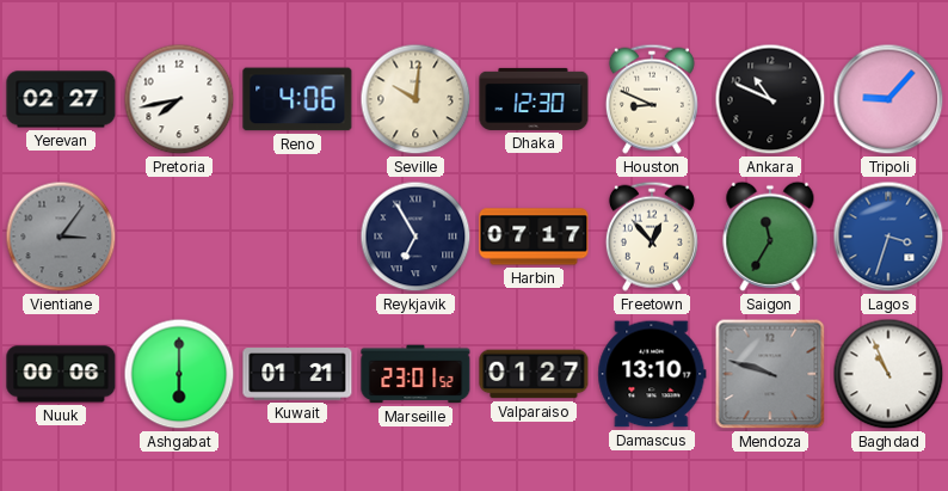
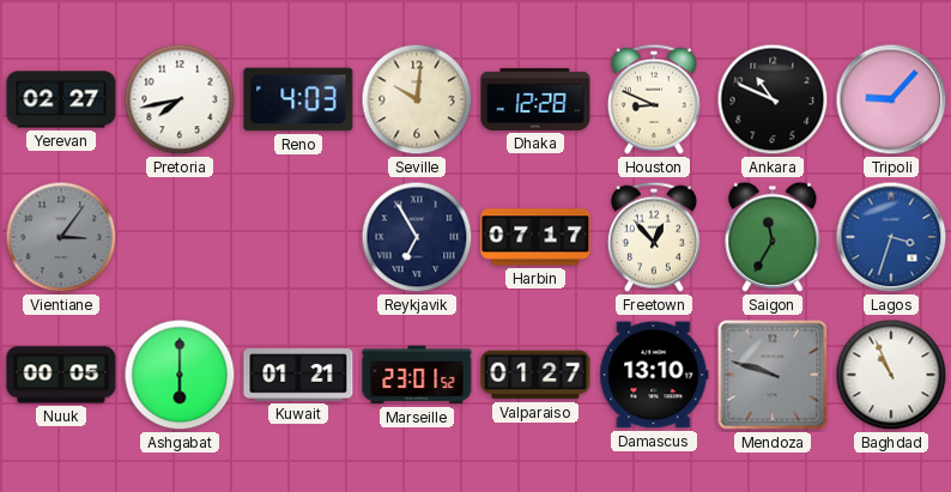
Reno: 4:06 -> 4:03
Dhaka: 12:30 -> 12:28
Nuuk: 00:06 -> 00:05
